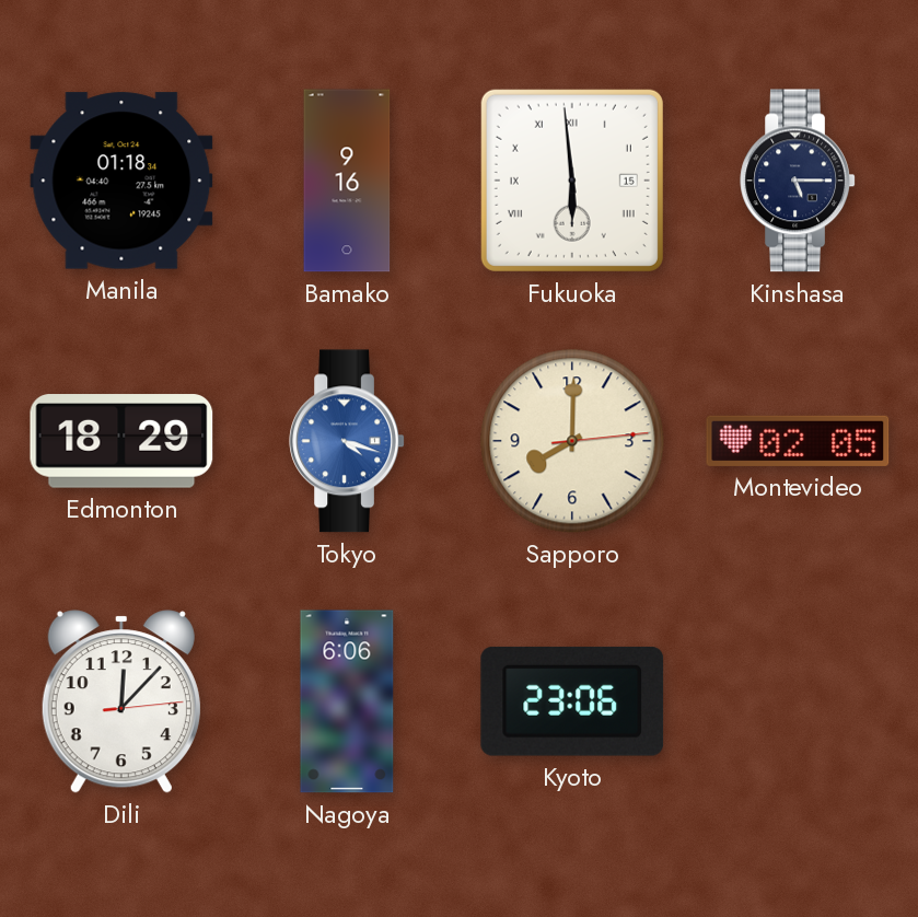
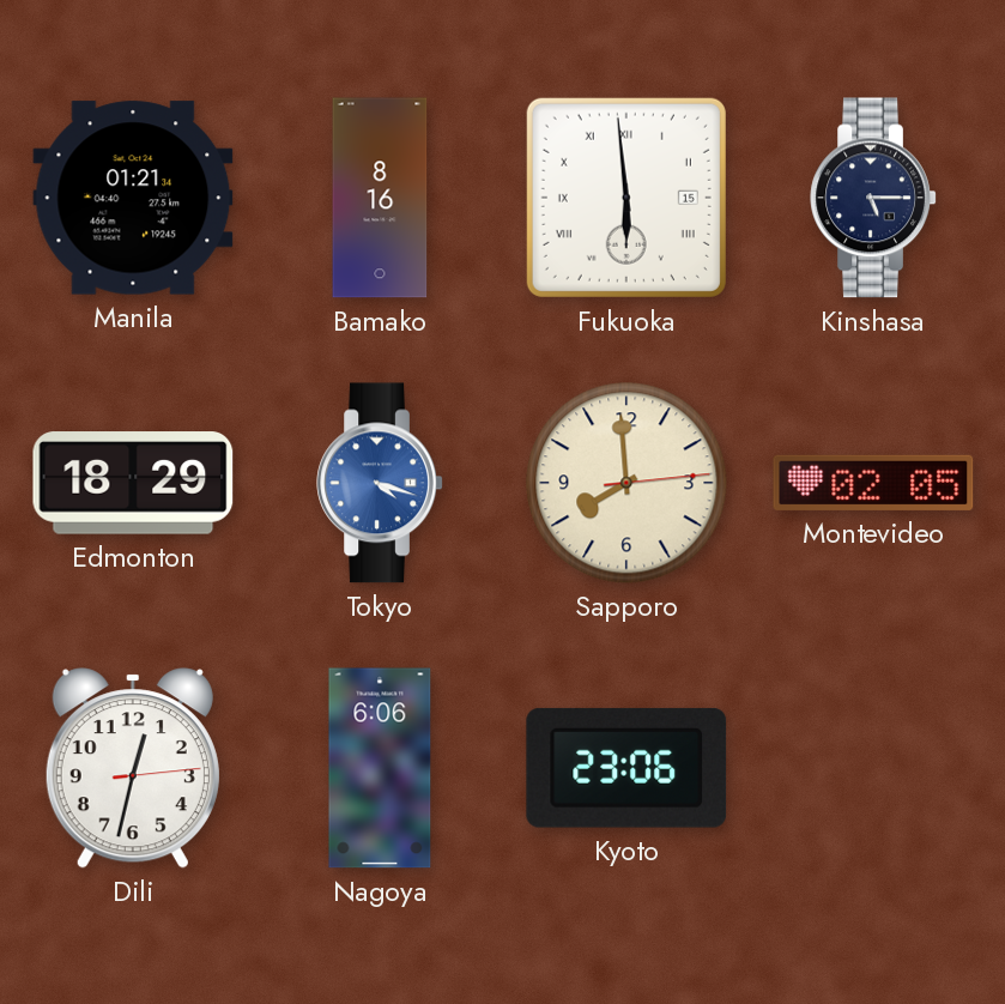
Manila: 01:18 -> 01:21
Bamako: 9:16 -> 8:16
Sapporo: 8:00 -> 7:59
Dili: 12:07 -> 12:32
